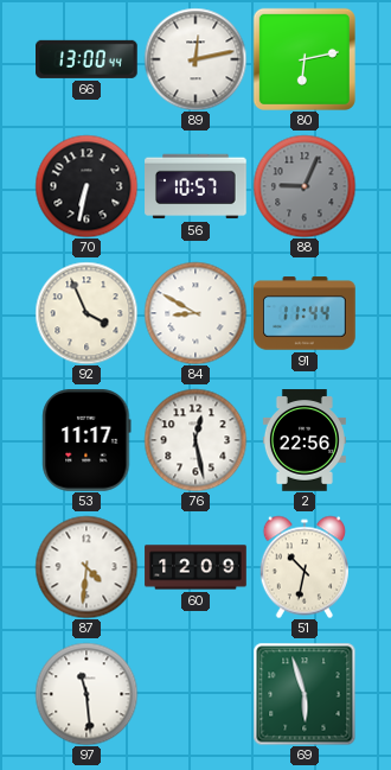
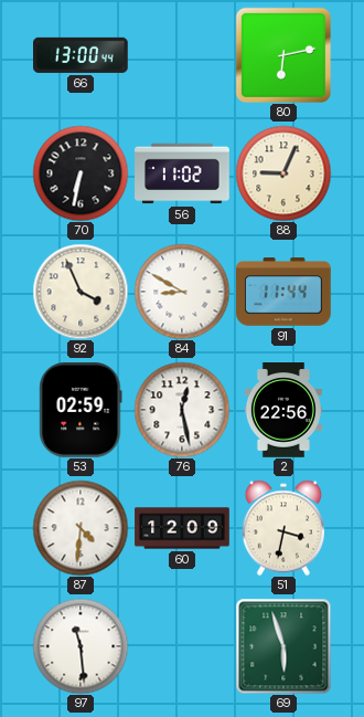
89: 12:13 -> none
56: 10:57 -> 11:02
88 dial: grey -> cream
53: 11:17 -> 02:59
51: 10:32 -> 3:32
